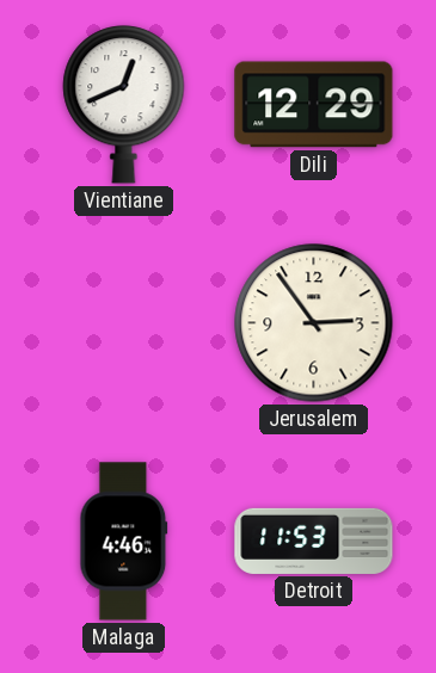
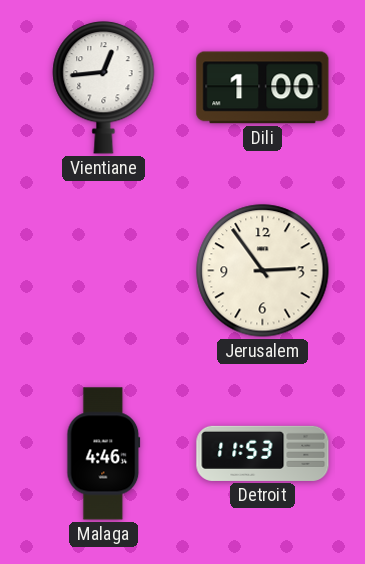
Vientiane: 12:41 -> 12:44
Dili: 12:29 -> 1:00
